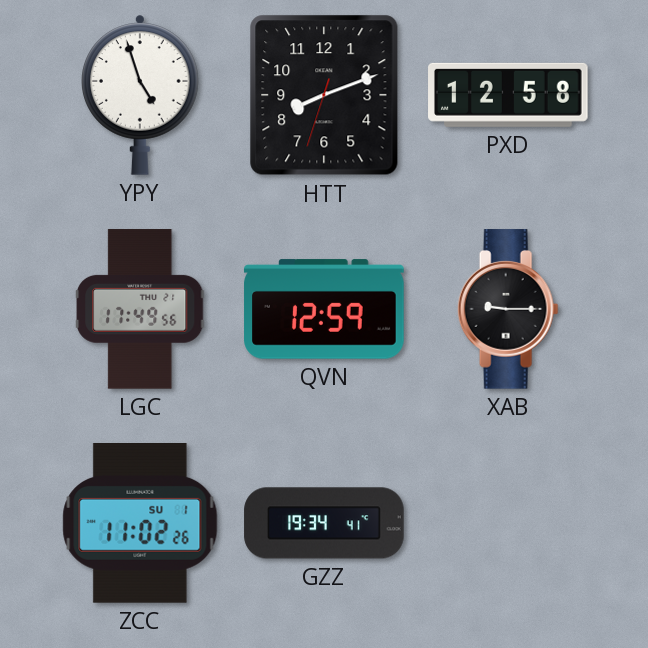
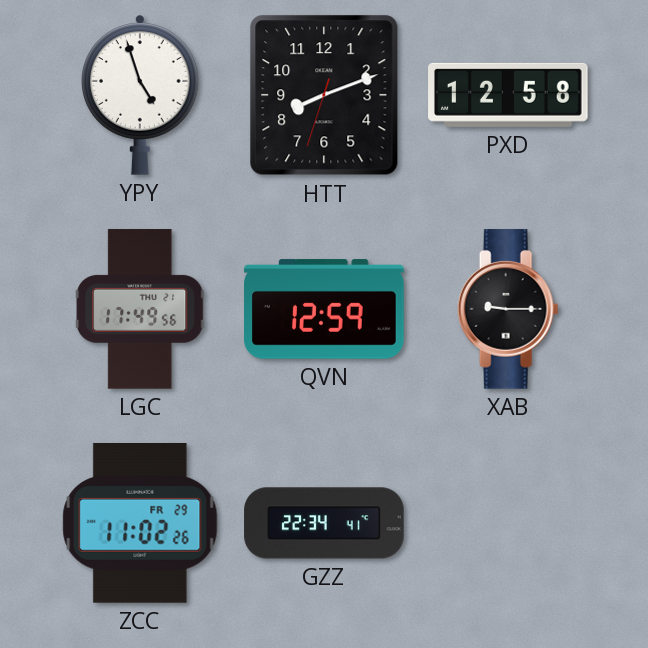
ZCC date: SU 1 -> FR 29
GZZ: 19:34 -> 22:34
